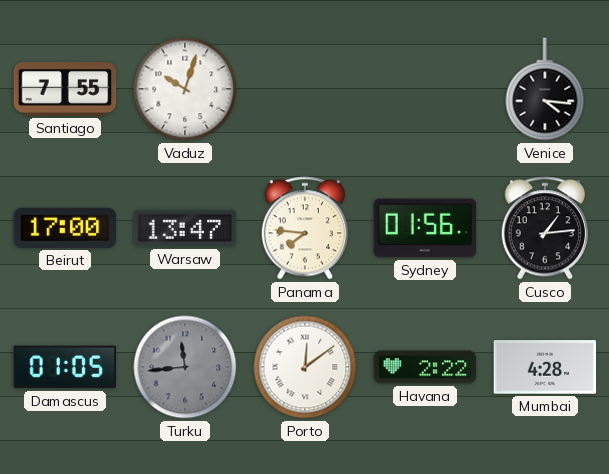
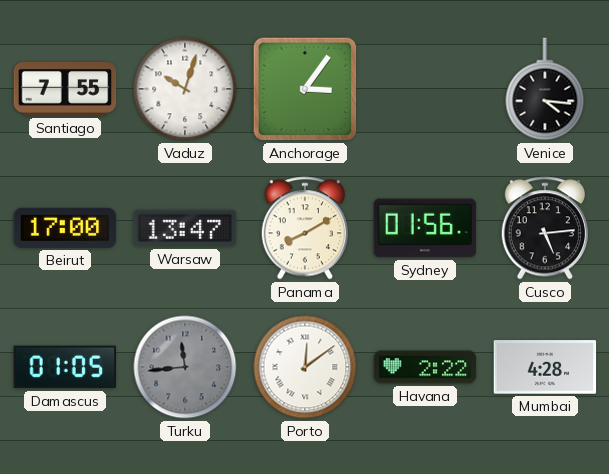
Anchorage: none -> 3:06
Panama: 7:46 -> 8:10
Cusco: 1:14 -> 5:14
